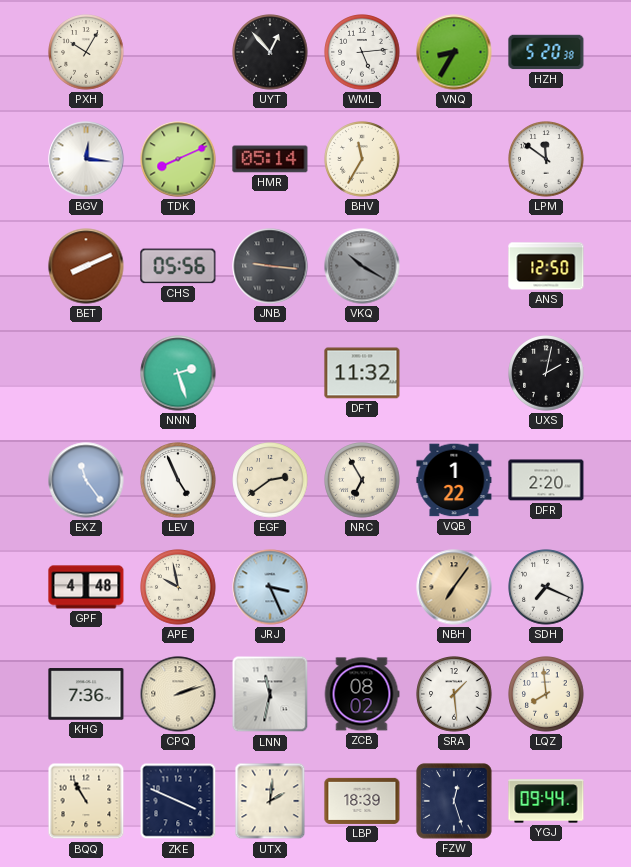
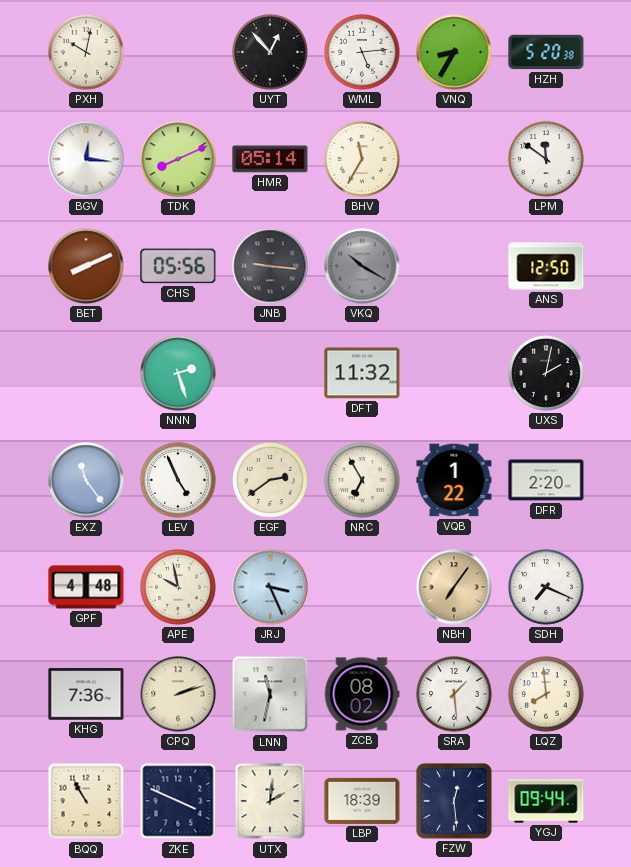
PXH: 10:05 -> 10:02
FZW: 12:27 -> 12:29
